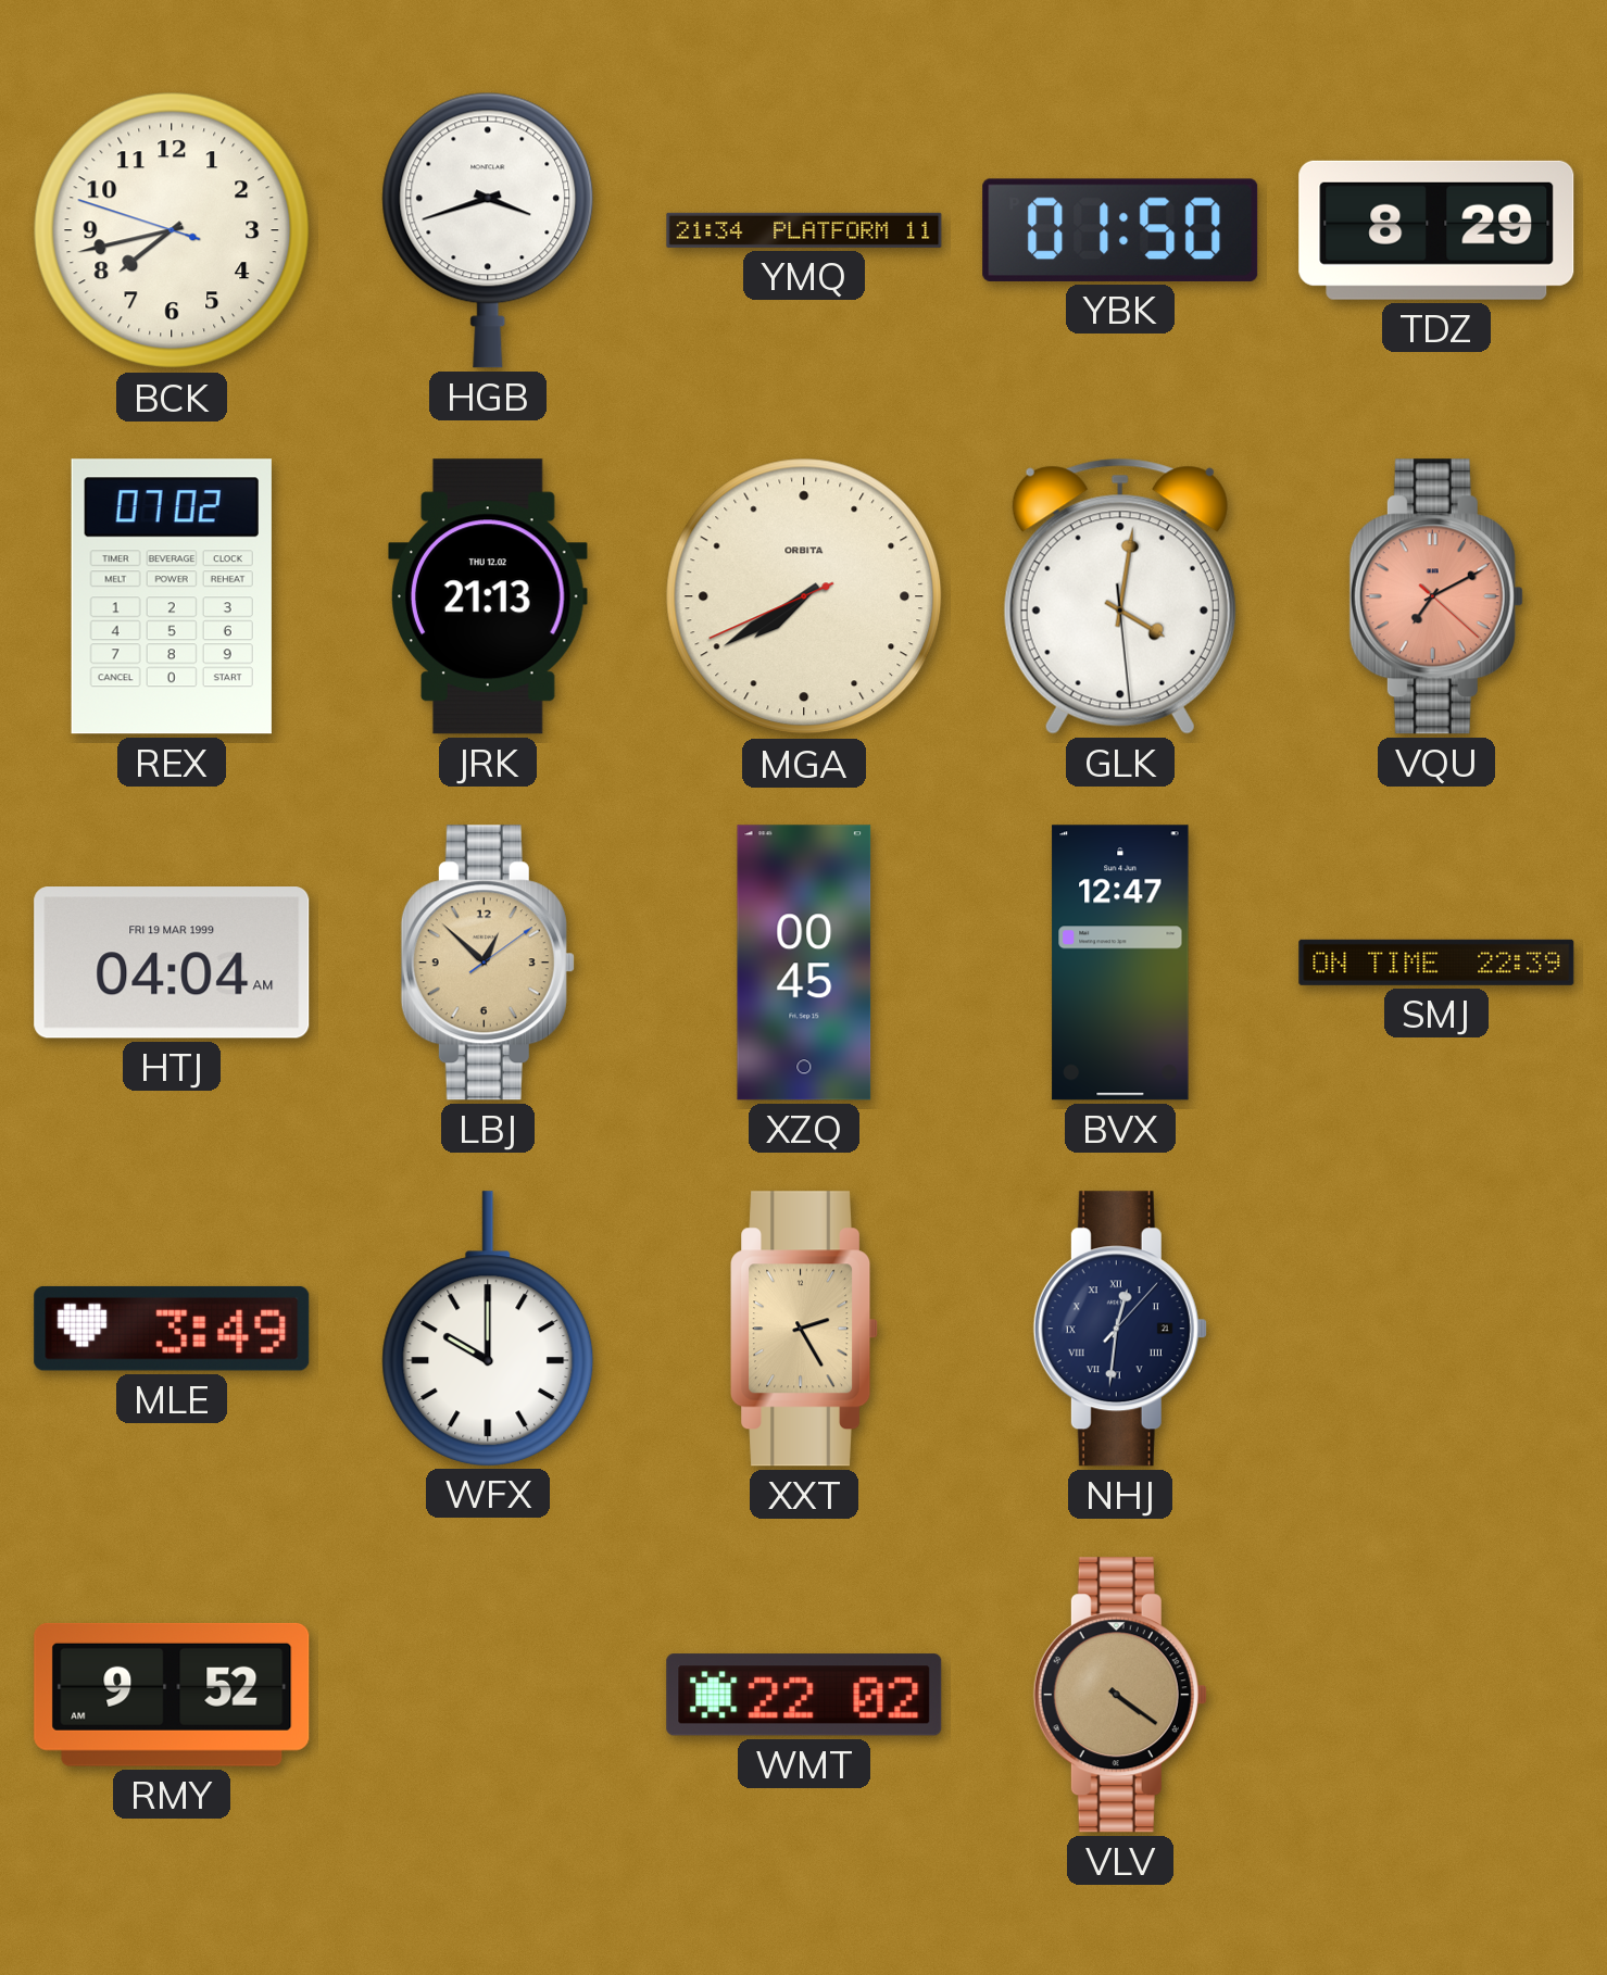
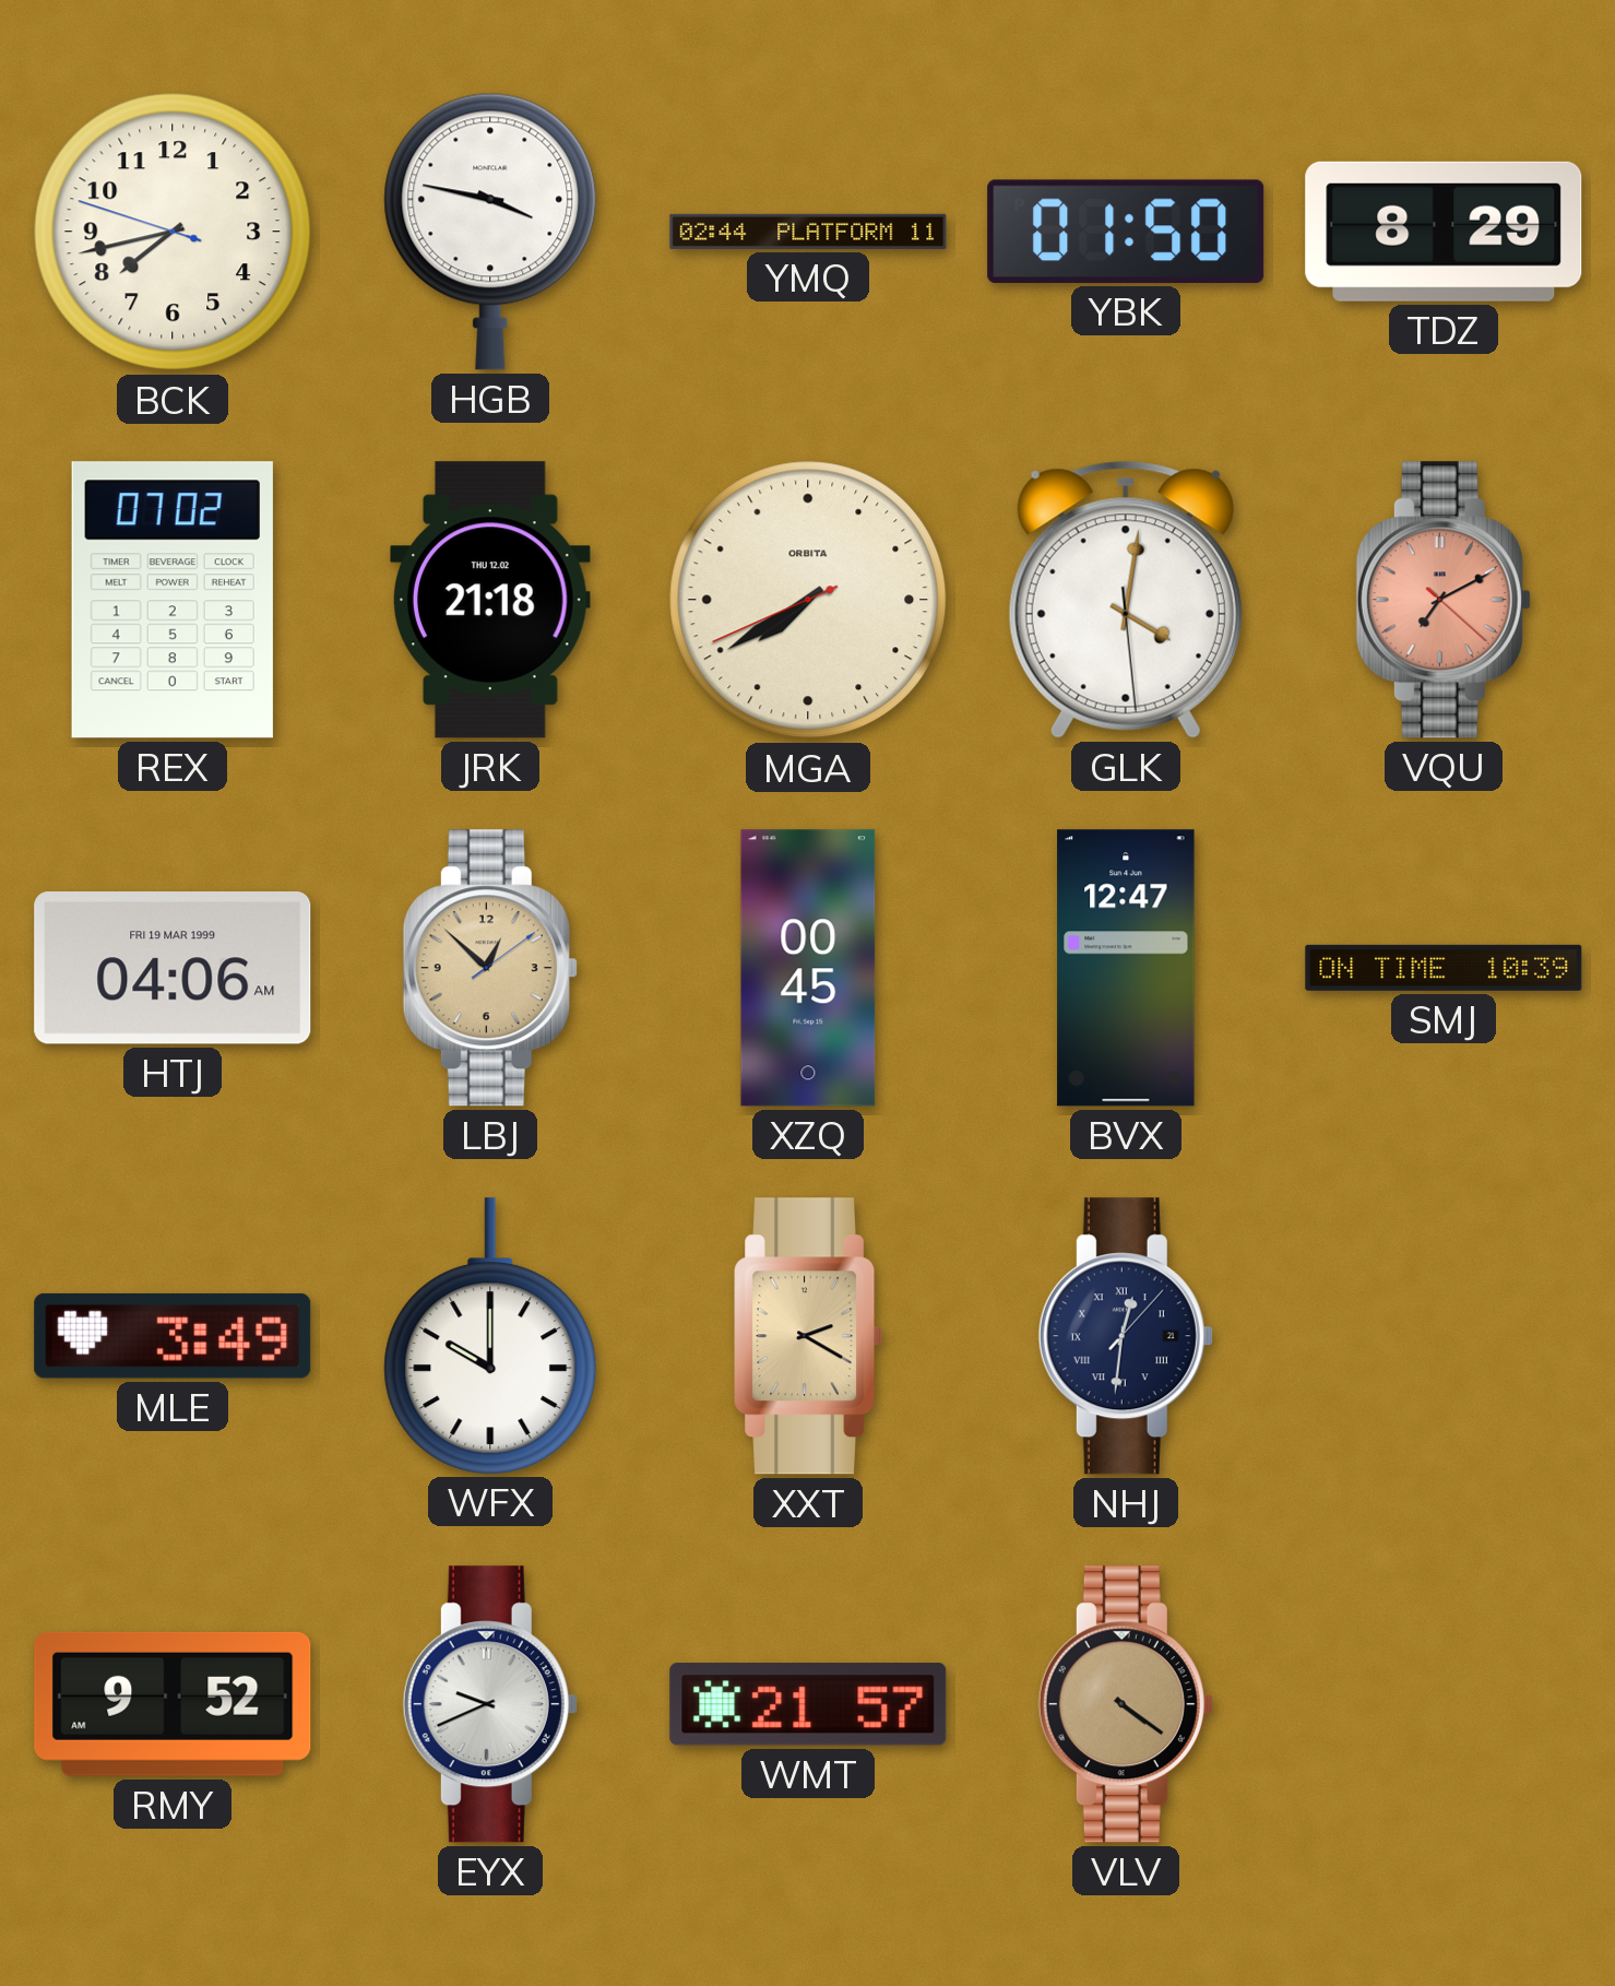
HGB: 3:42 -> 3:47
YMQ: 21:34 -> 02:44
JRK: 21:13 -> 21:18
HTJ: 04:04 -> 04:06
SMJ: 22:39 -> 10:39
XXT: 2:25 -> 2:20
EYX: none -> 9:41
WMT: 22:02 -> 21:57
